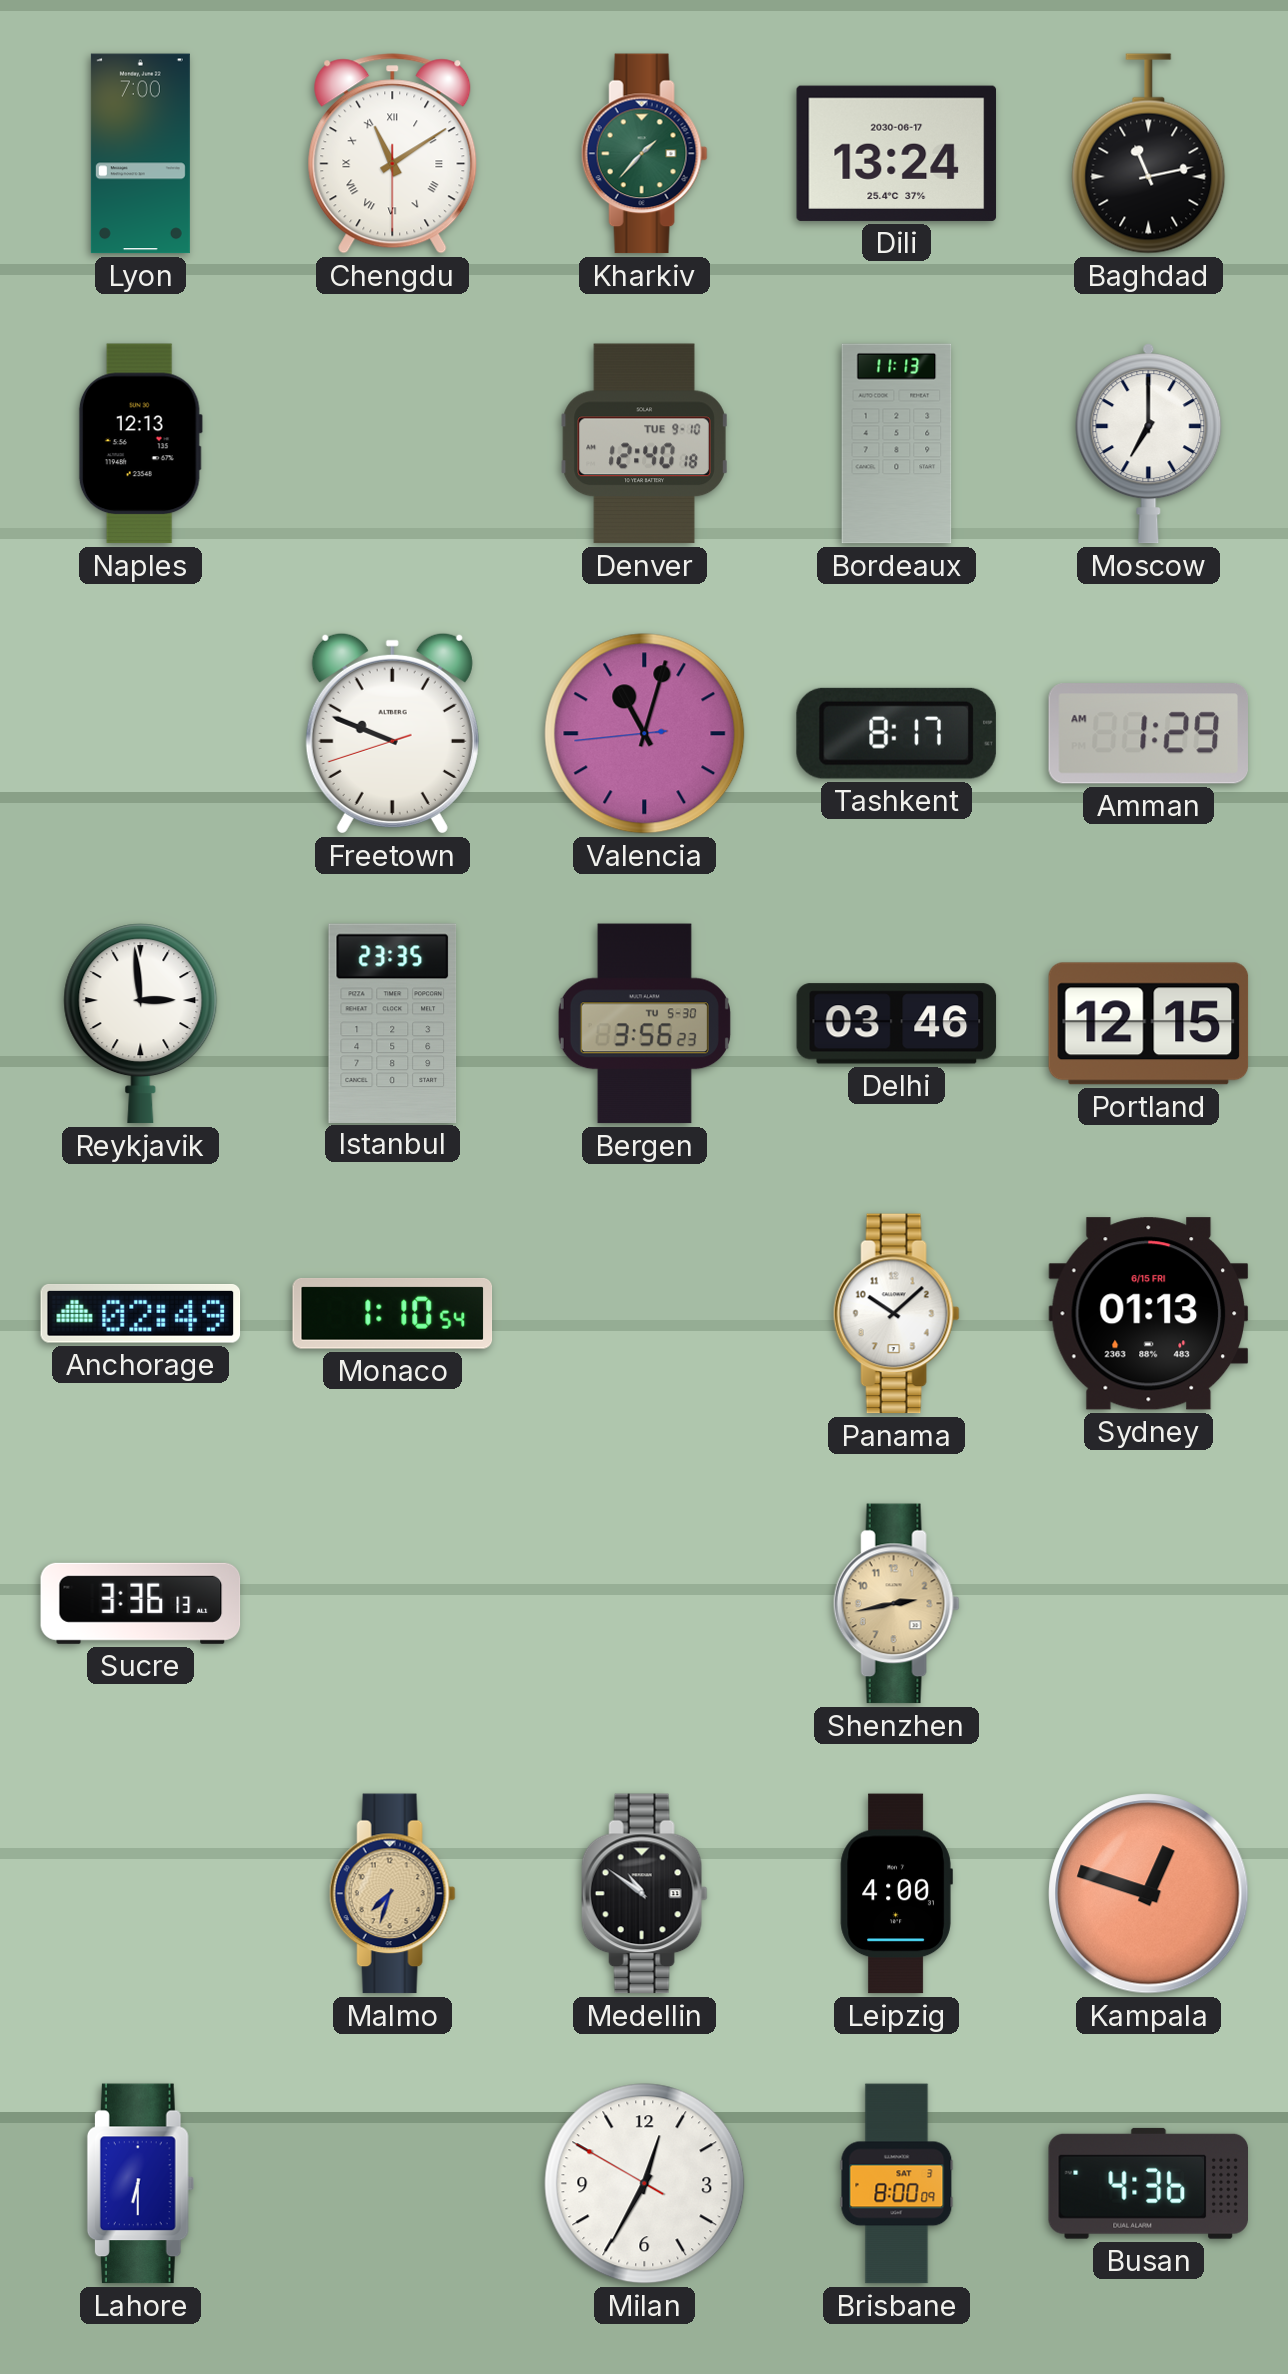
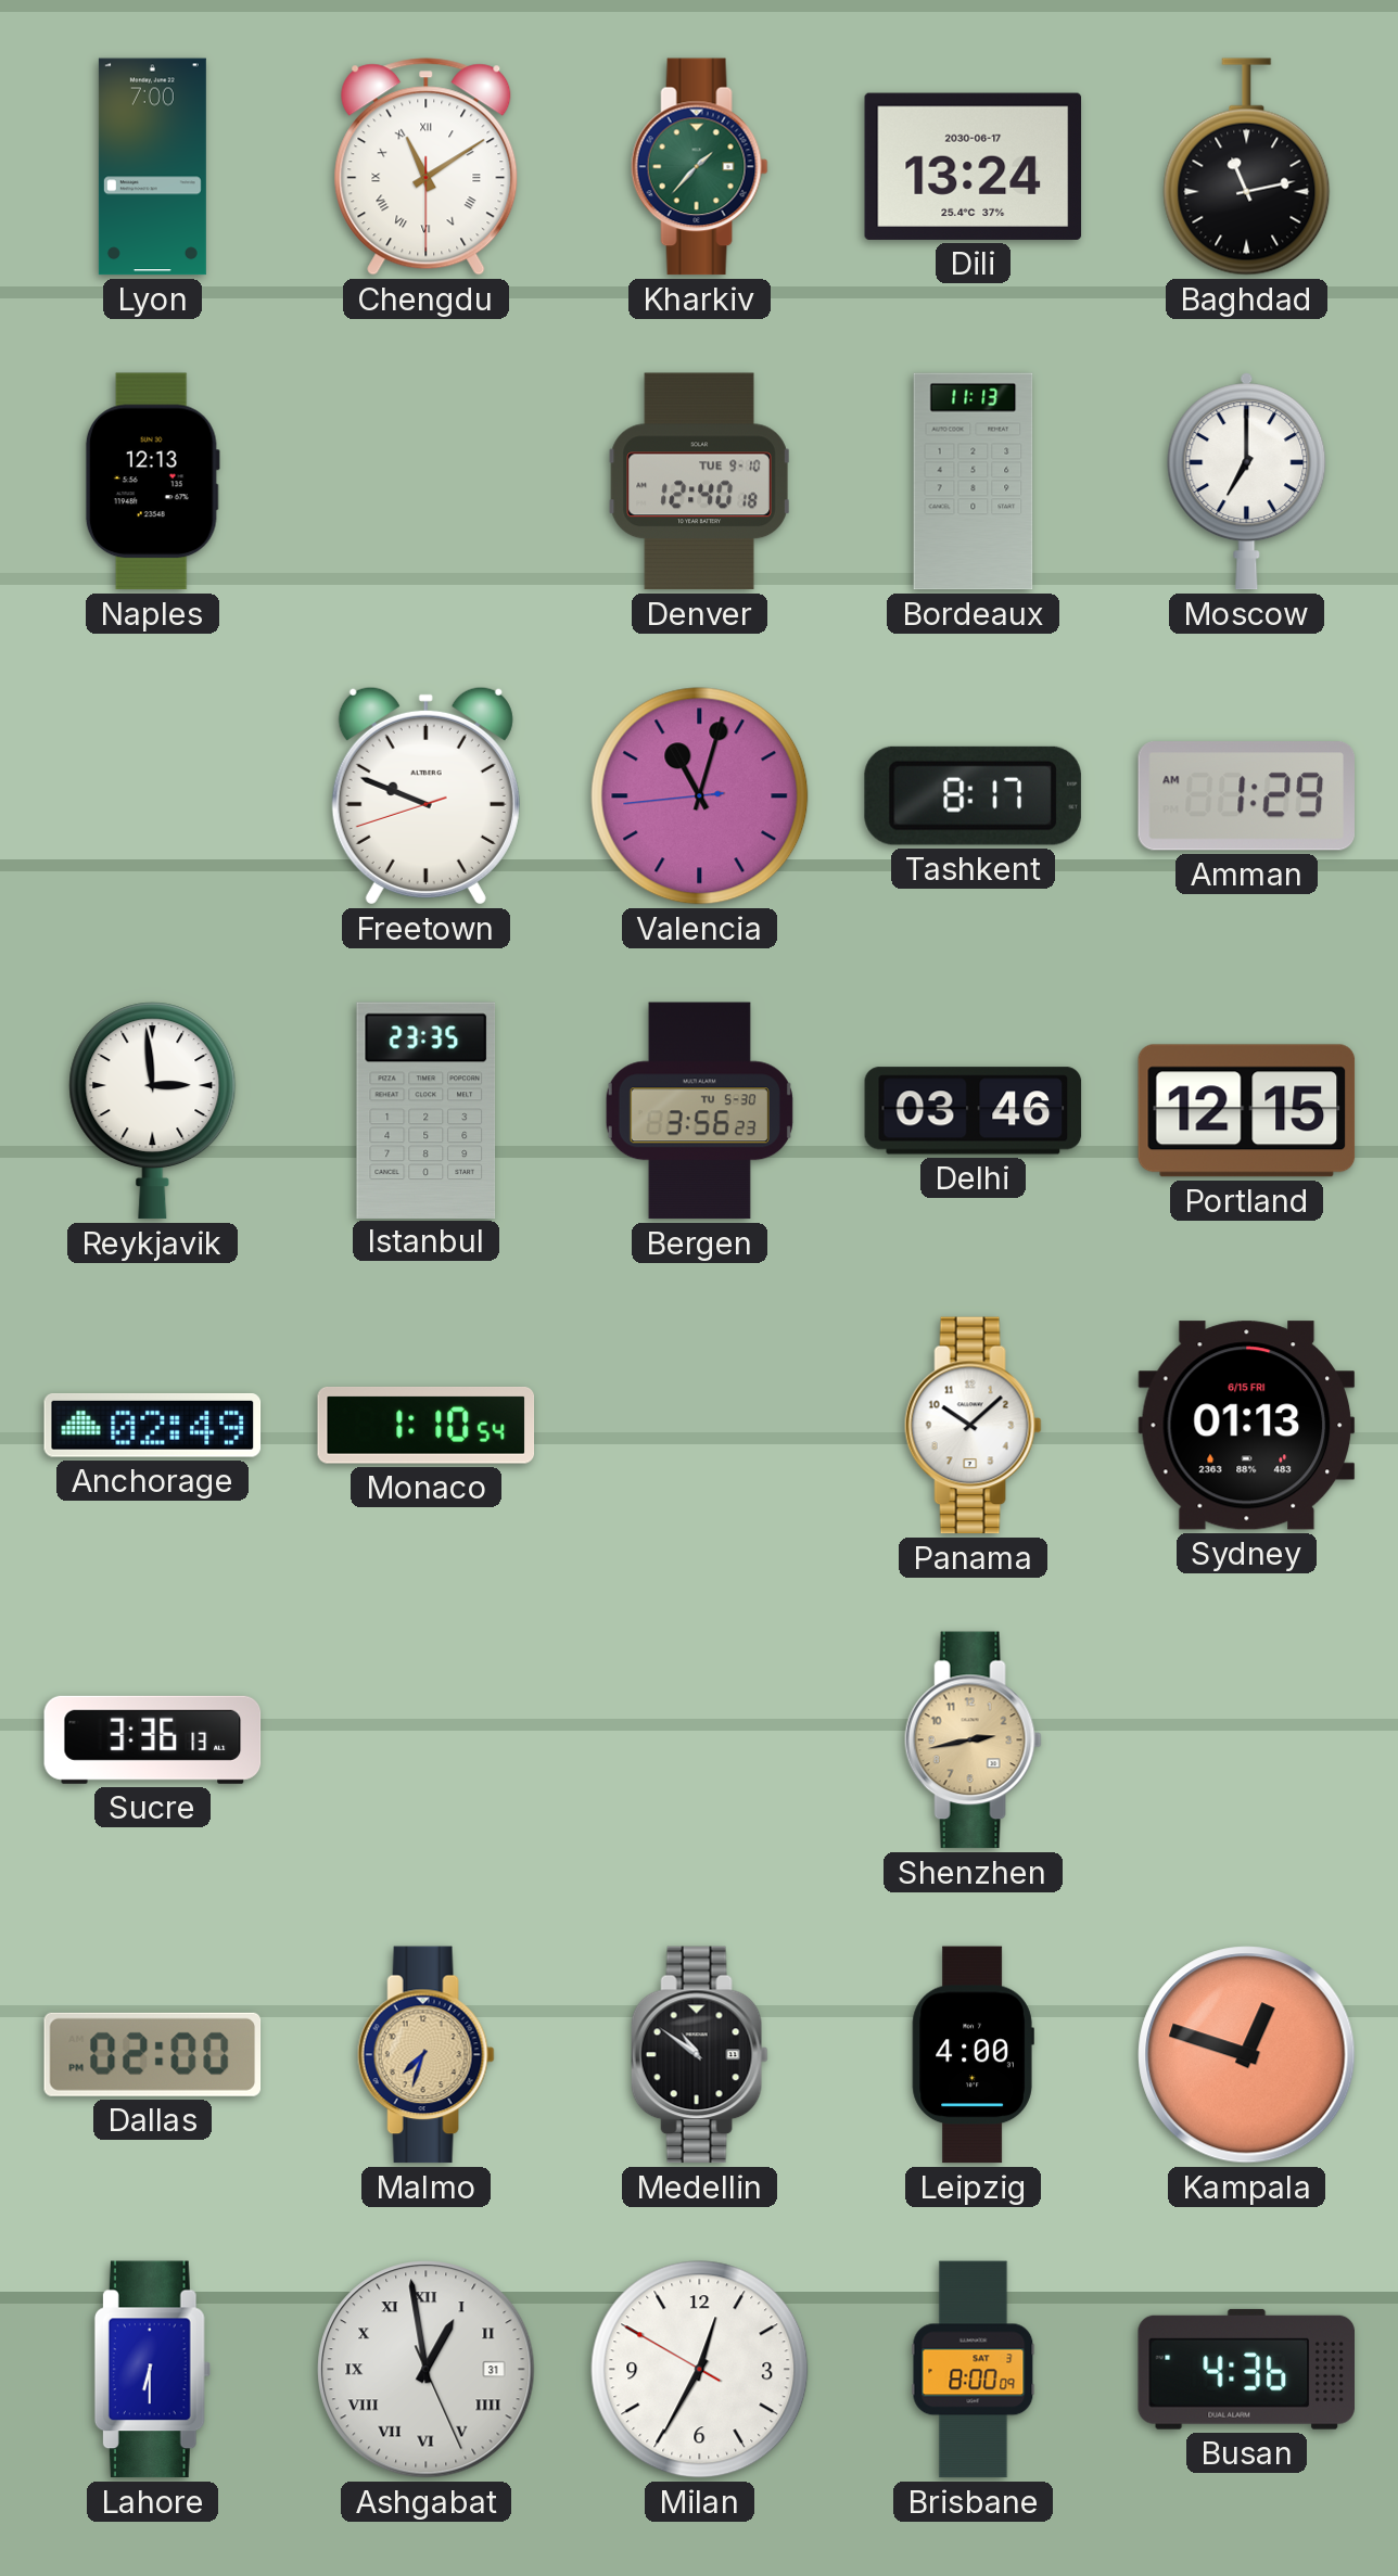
Dallas: none -> 02:00
Ashgabat: none -> 12:58
